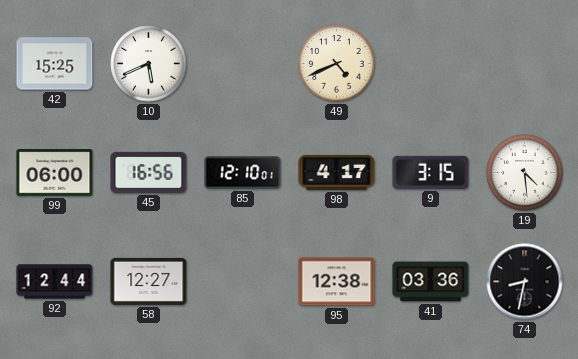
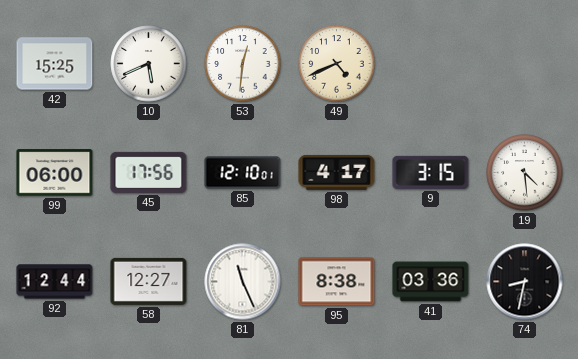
53: none -> 12:31
45: 16:56 -> 17:56
81: none -> 11:26
95: 12:38 -> 8:38
